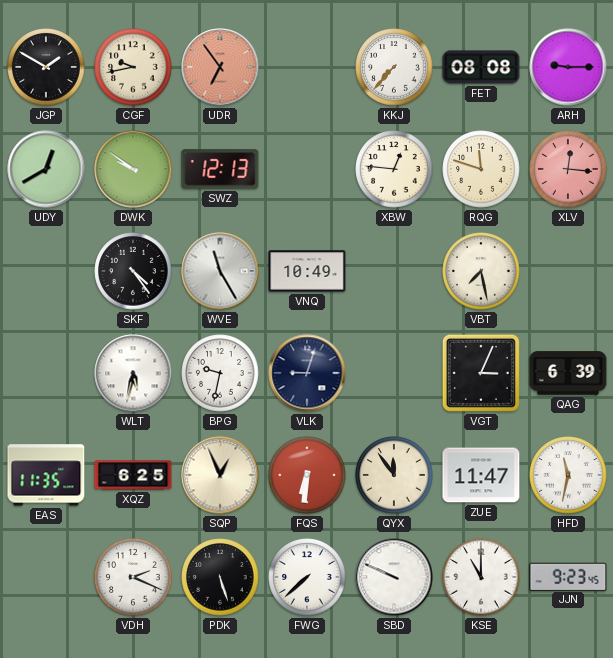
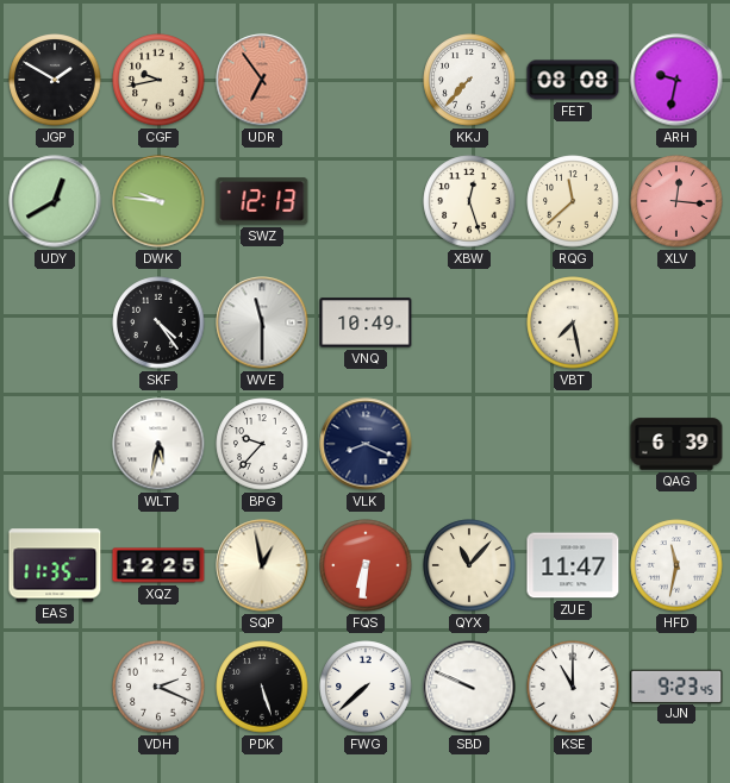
ARH: 9:15 -> 9:32
DWK: 9:51 -> 9:46
XBW: 12:46 -> 12:27
RQG: 11:48 -> 11:38
WVE: 11:25 -> 11:30
BPG: 9:32 -> 9:37
VLK: 9:03 -> 8:19
VGT: 3:04 -> none
XQZ: 6:25 -> 12:25
SQP: 12:56 -> 12:58
QYX: 11:54 -> 11:07
